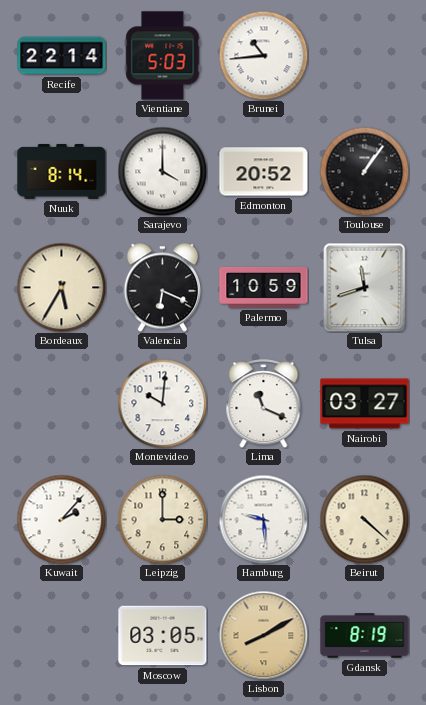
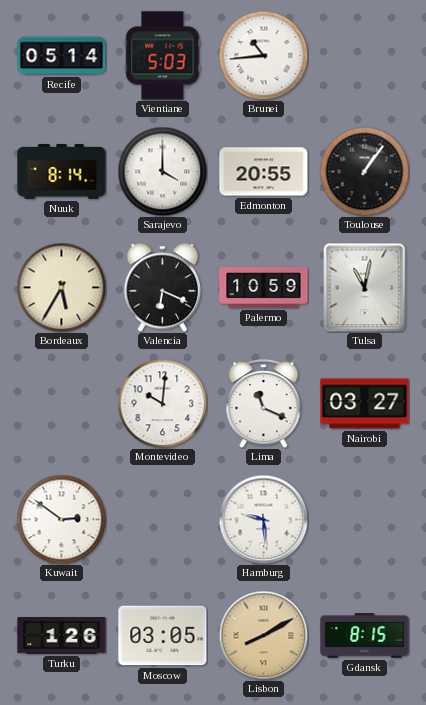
Recife: 22:14 -> 05:14
Edmonton: 20:52 -> 20:55
Tulsa: 11:42 -> 11:02
Kuwait: 2:07 -> 2:51
Leipzig: 3:00 -> none
Beirut: 4:22 -> none
Turku: none -> 1:26
Gdansk: 8:19 -> 8:15
